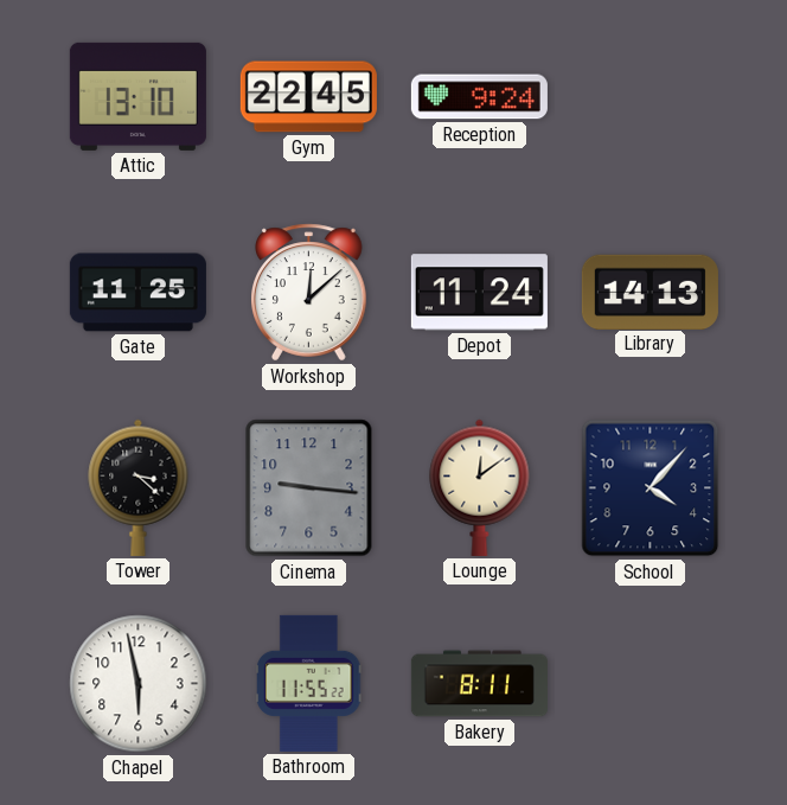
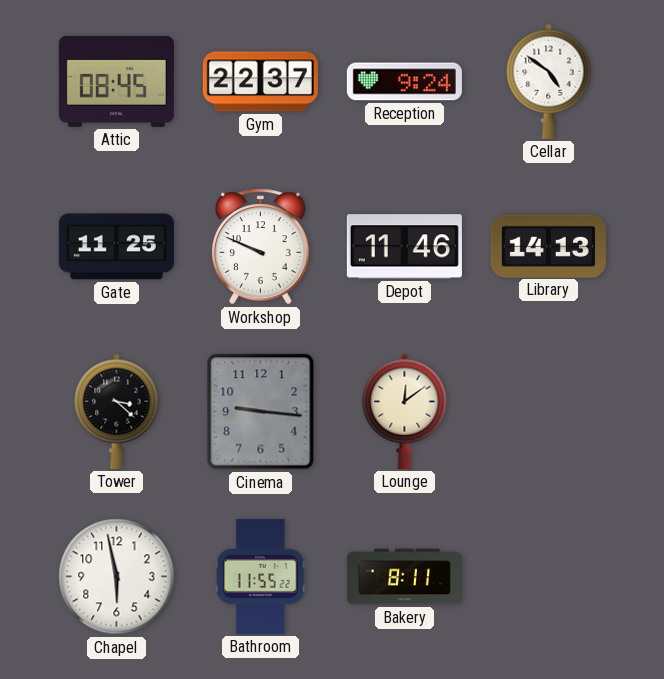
Attic: 13:10 -> 08:45
Gym: 22:45 -> 22:37
Cellar: none -> 4:51
Workshop: 12:08 -> 9:49
Depot: 11:24 -> 11:46
School: 4:07 -> none
